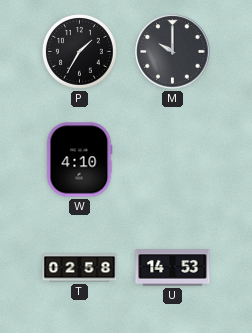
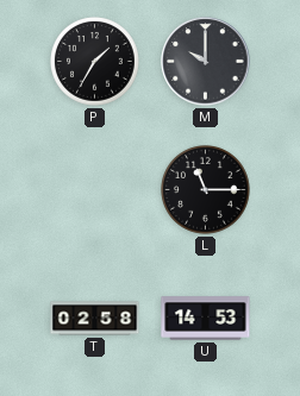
W: 4:10 -> none
L: none -> 11:15
